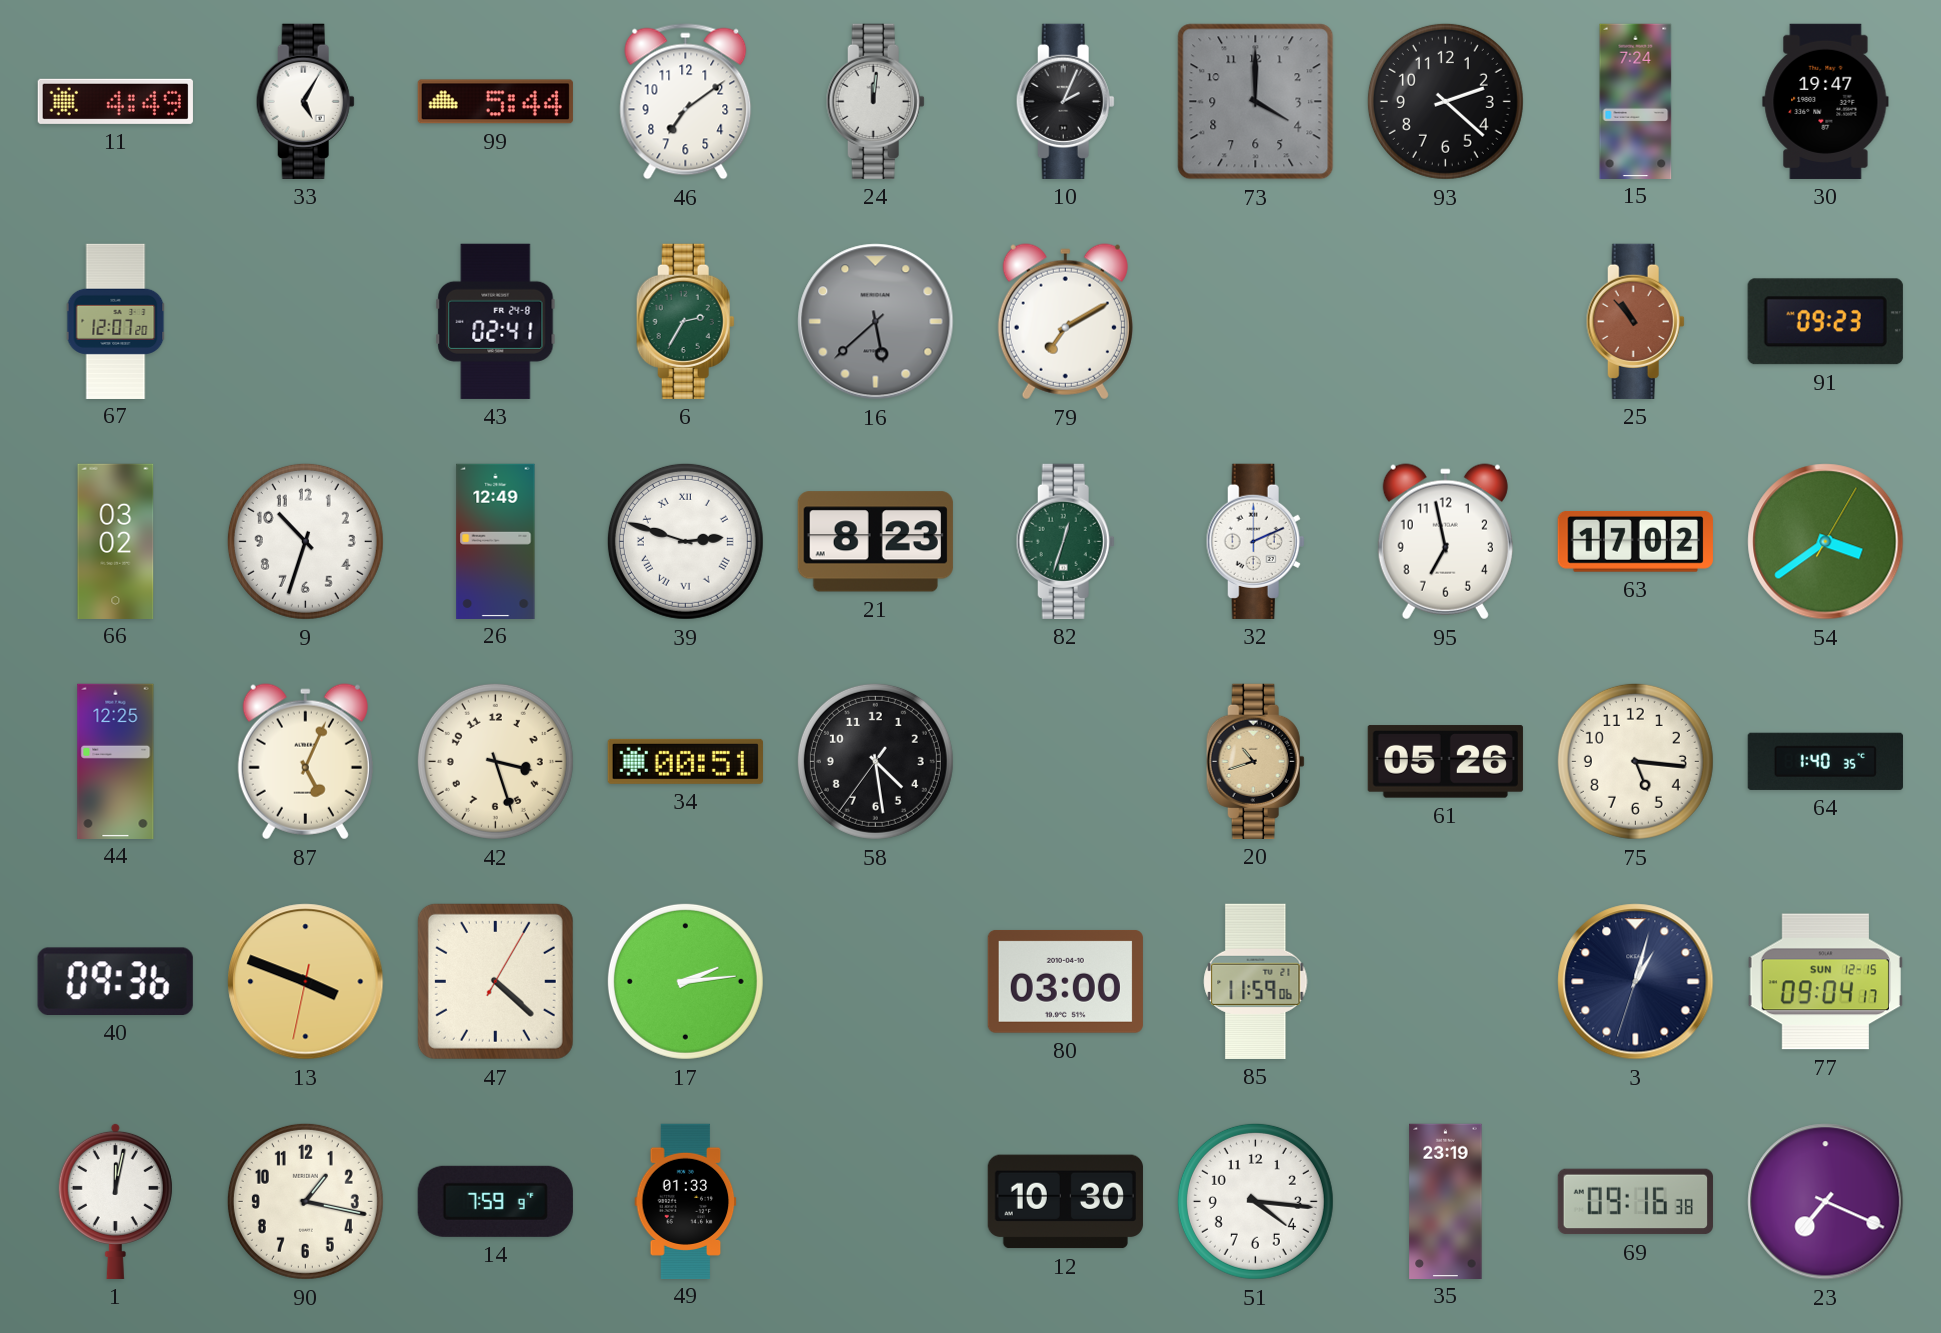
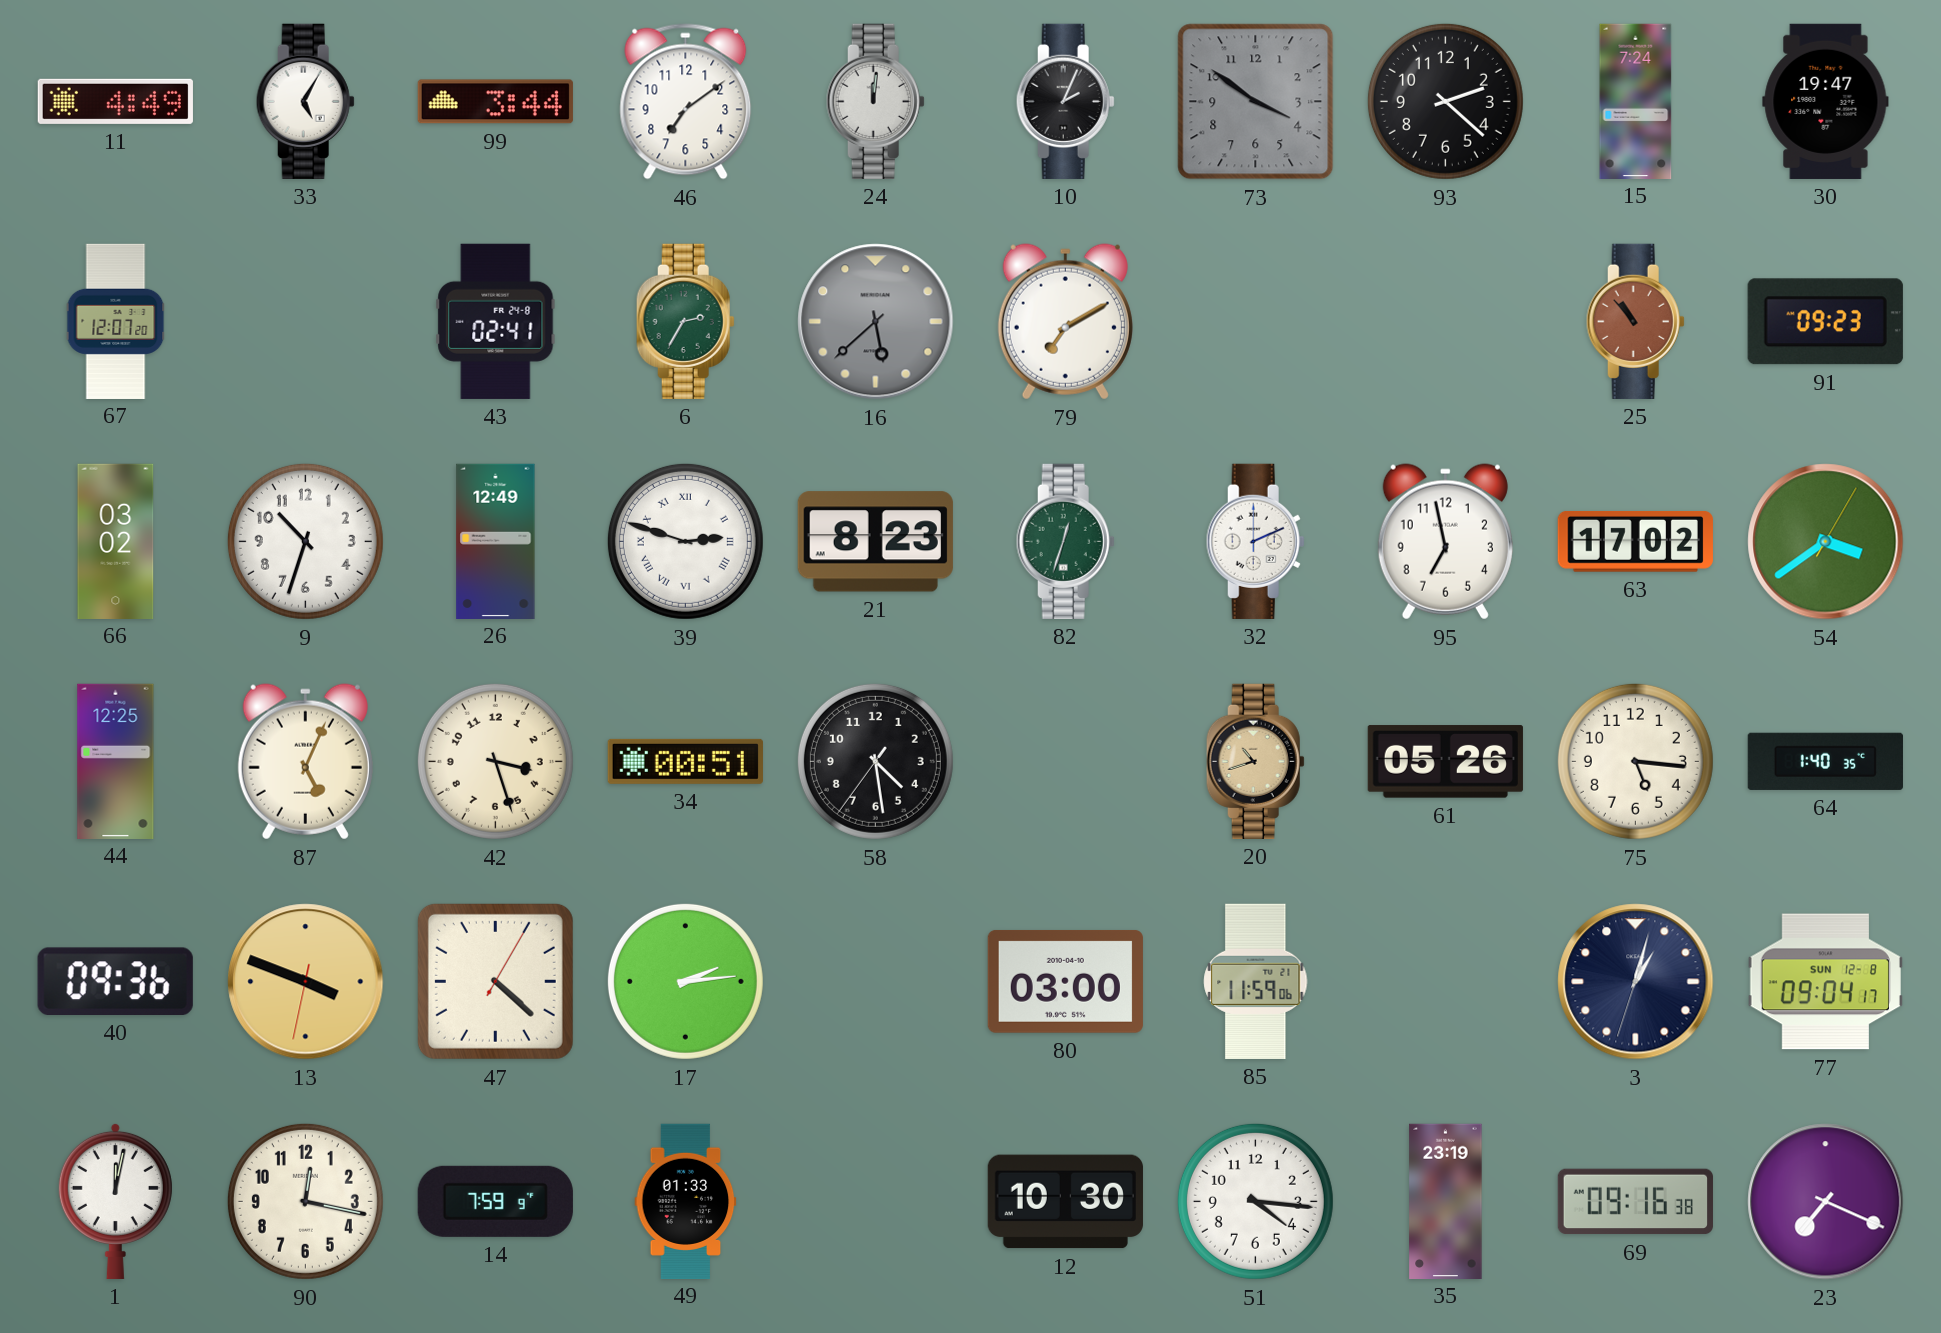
99: 5:44 -> 3:44
73: 4:00 -> 3:51
77 date: SUN 12-15 -> SUN 12-8
90: 1:17 -> 12:17
